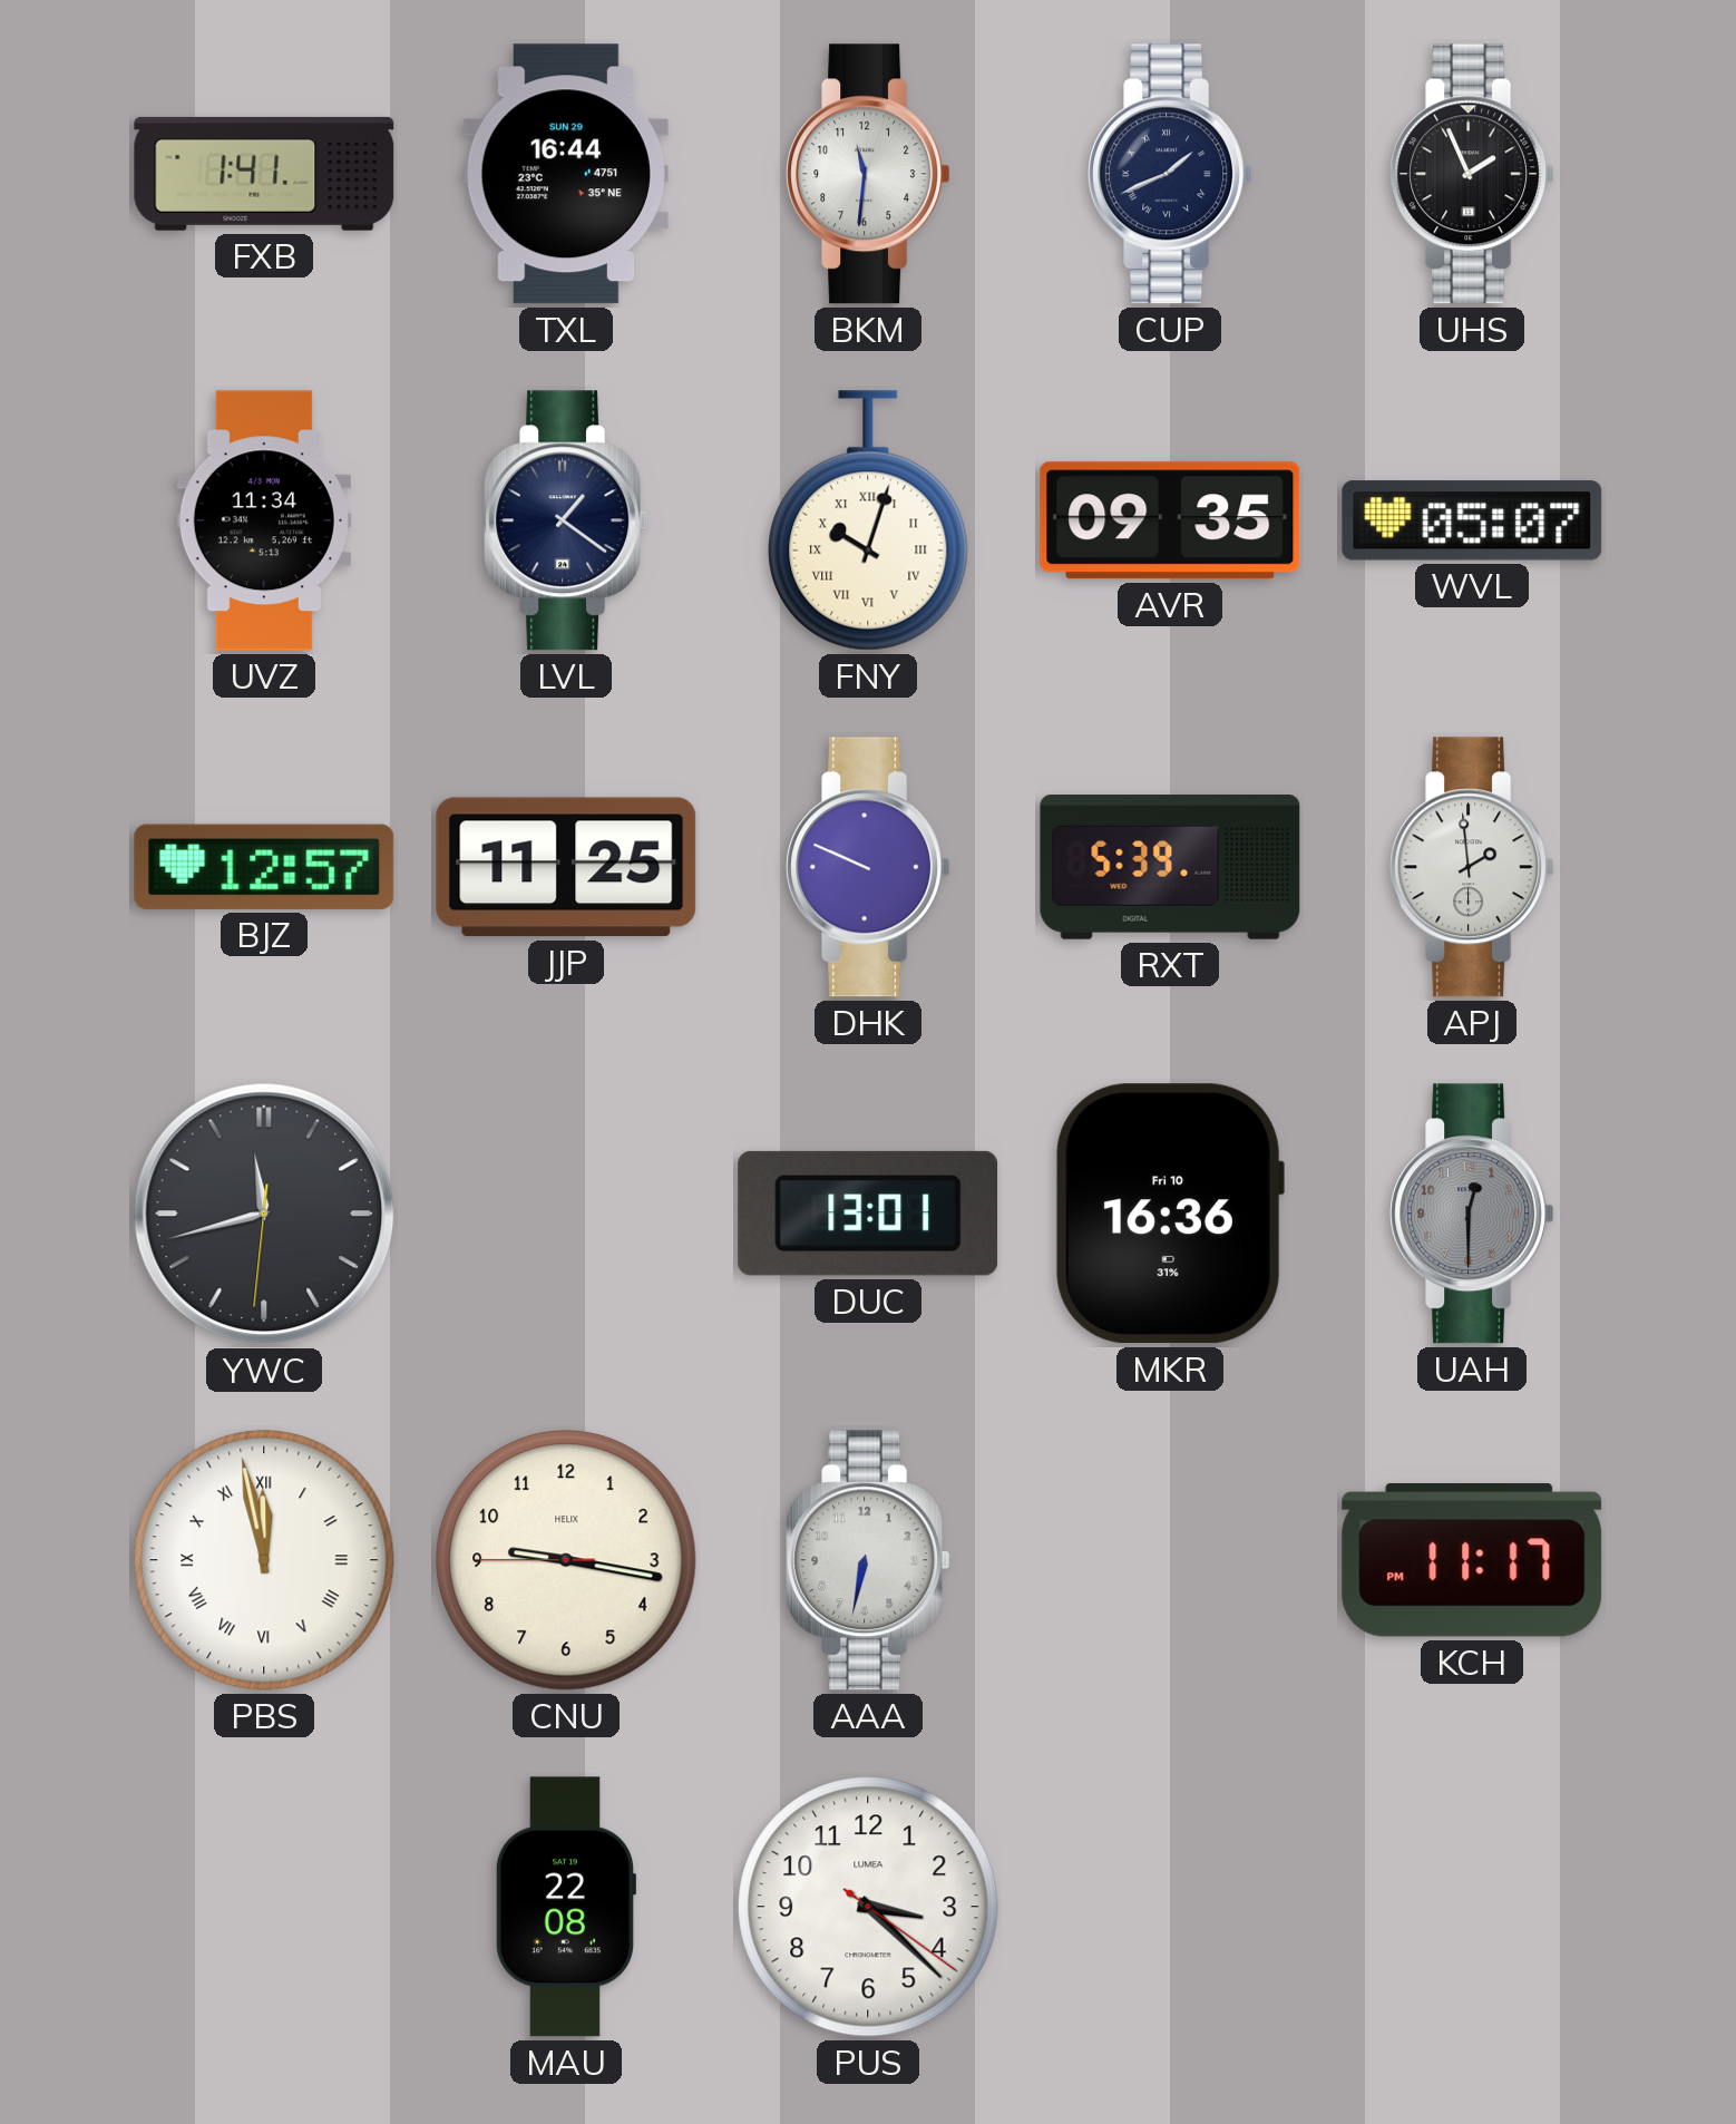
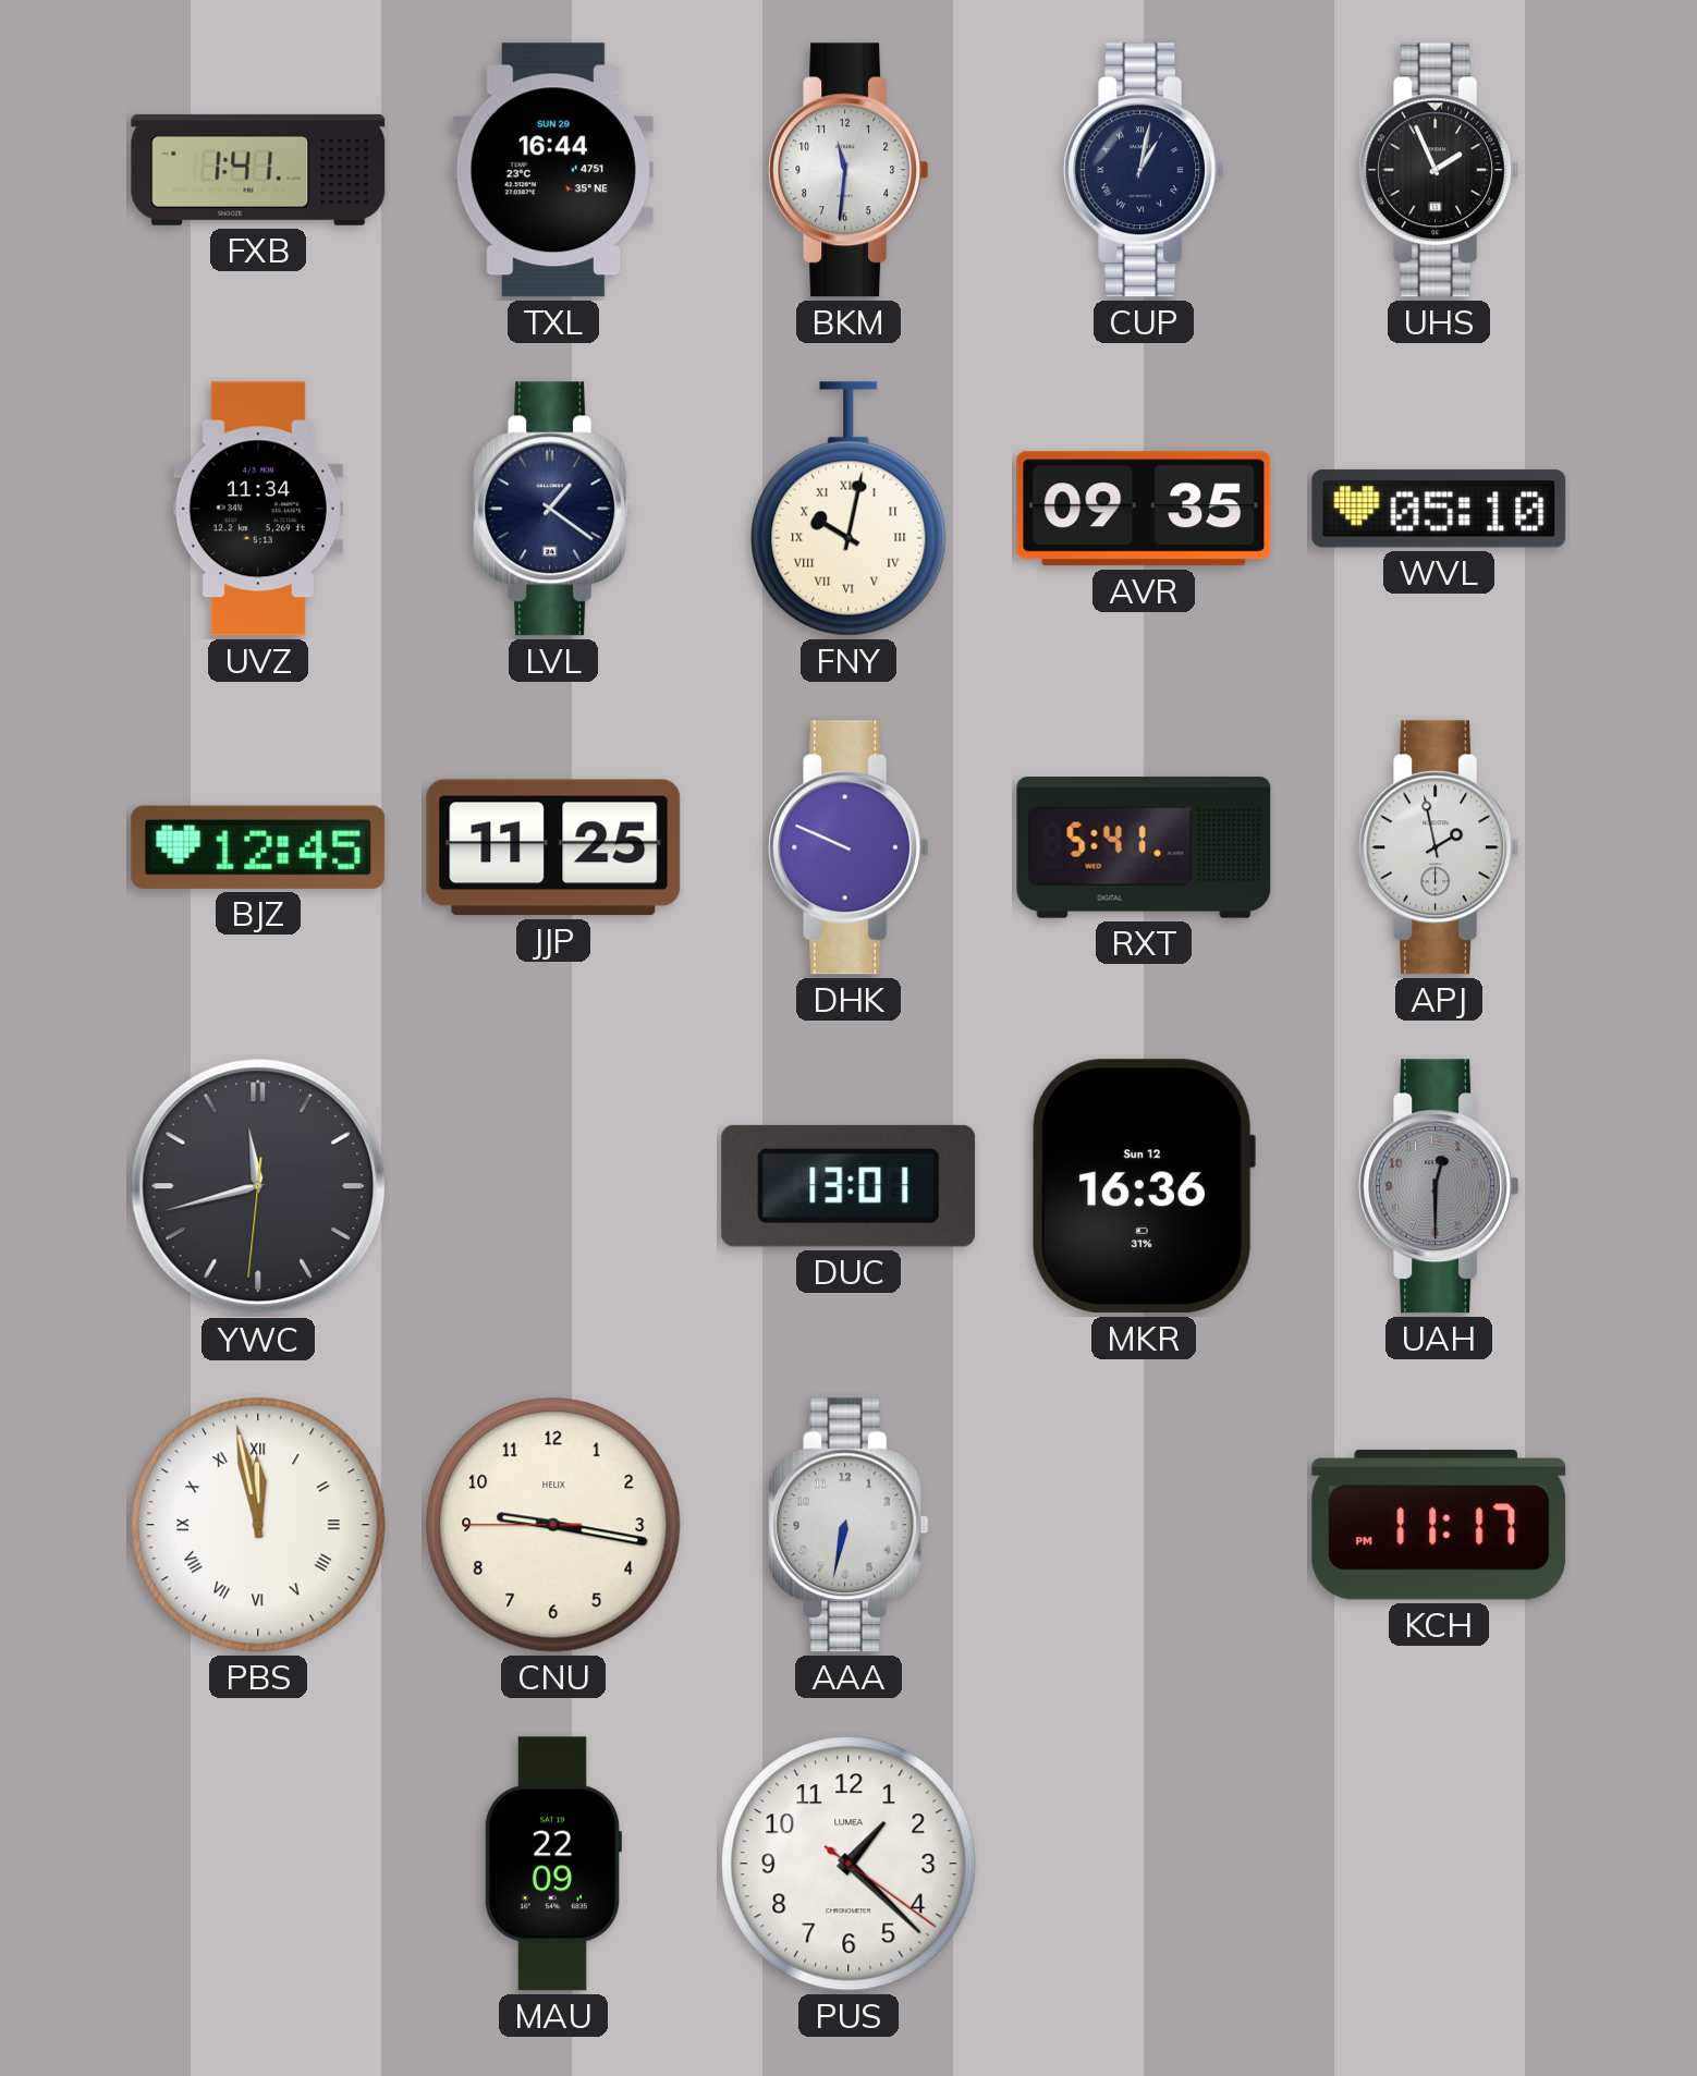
CUP: 1:41 -> 1:02
FNY: 10:03 -> 10:02
WVL: 05:07 -> 05:10
BJZ: 12:57 -> 12:45
RXT: 5:39 -> 5:41
APJ: 1:59 -> 1:58
MKR date: Fri 10 -> Sun 12
MAU: 22:08 -> 22:09
PUS: 3:22 -> 1:22
